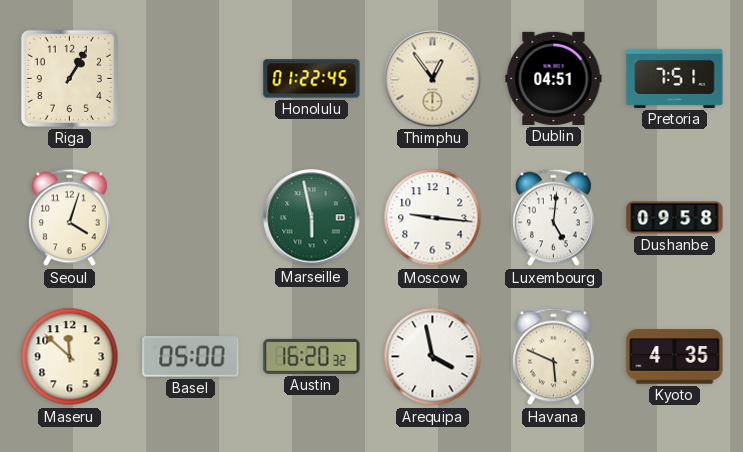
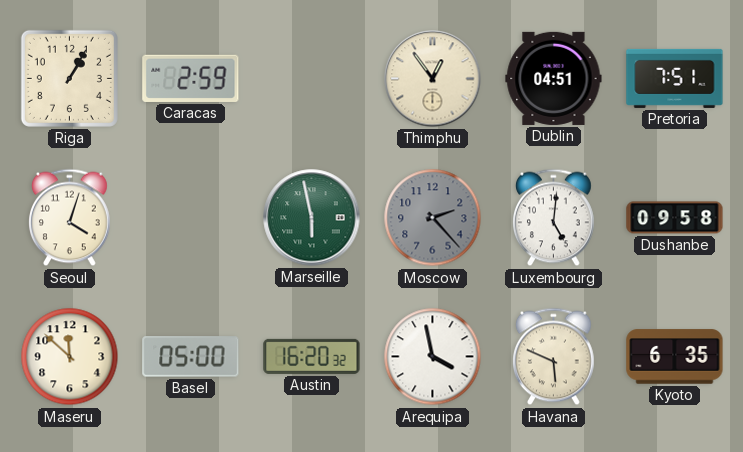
Caracas: none -> 2:59
Honolulu: 01:22 -> none
Moscow: 9:16 -> 2:23
Moscow dial: white -> grey
Kyoto: 4:35 -> 6:35
